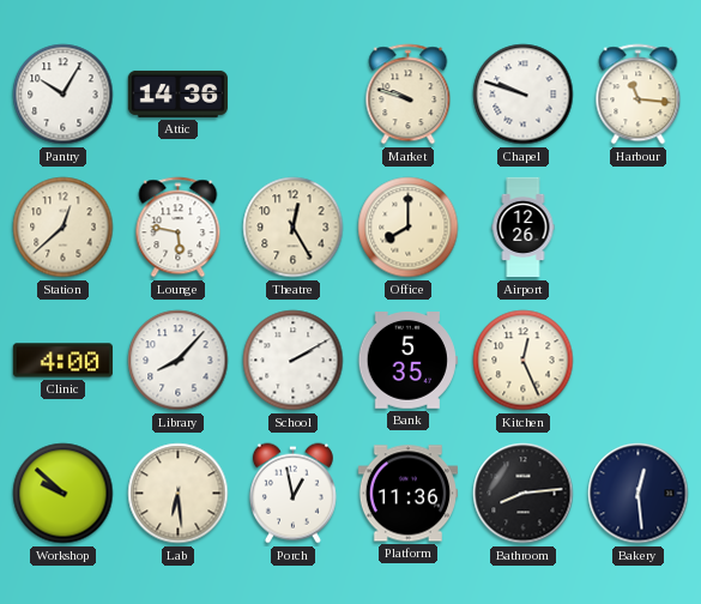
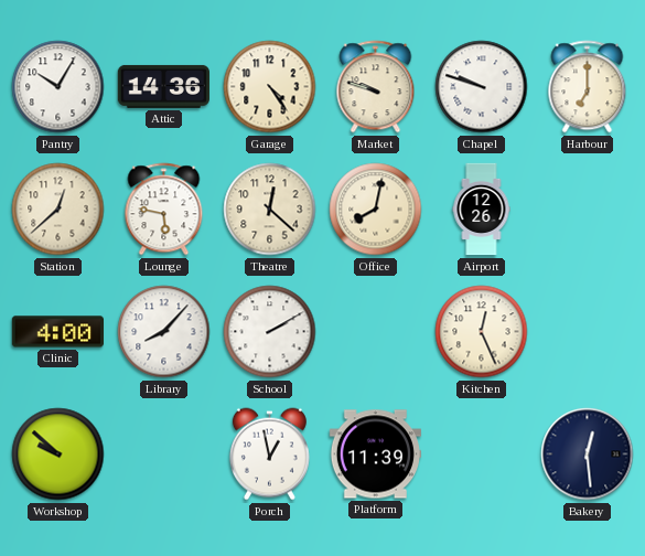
Garage: none -> 4:24
Harbour: 11:16 -> 7:00
Theatre: 12:25 -> 12:22
Office: 8:00 -> 8:02
Bank: 5:35 -> none
Lab: 6:29 -> none
Platform: 11:36 -> 11:39
Bathroom: 8:14 -> none
